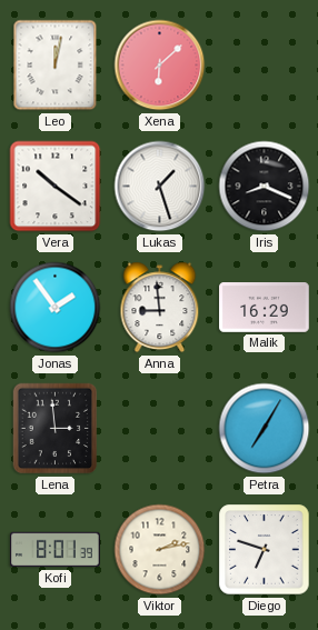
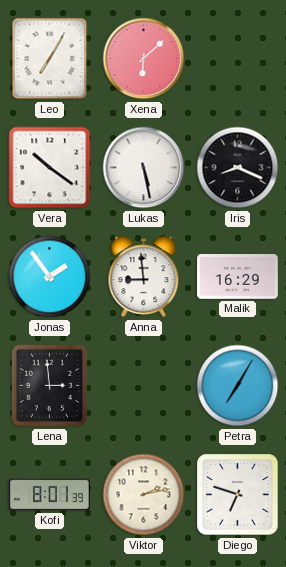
Leo: 12:02 -> 7:05
Lukas: 1:27 -> 5:28
